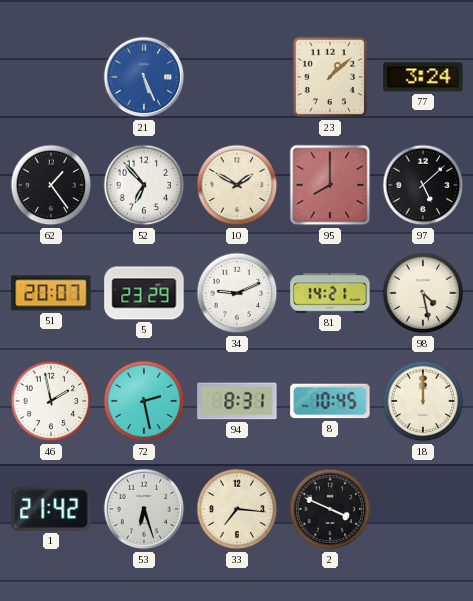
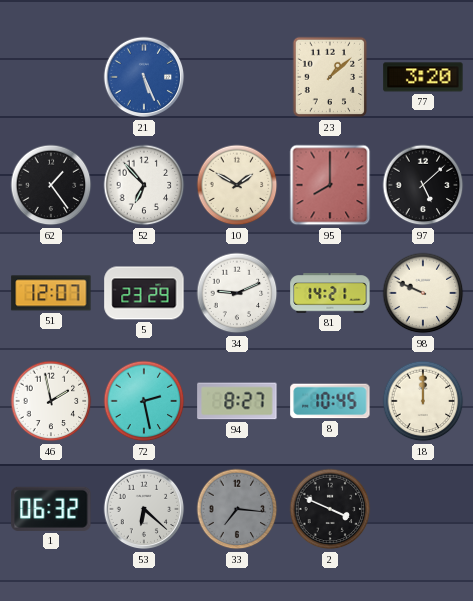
77: 3:24 -> 3:20
51: 20:07 -> 12:07
98: 4:28 -> 9:49
94: 8:31 -> 8:27
1: 21:42 -> 06:32
53: 6:27 -> 6:22
33 dial: cream -> grey
